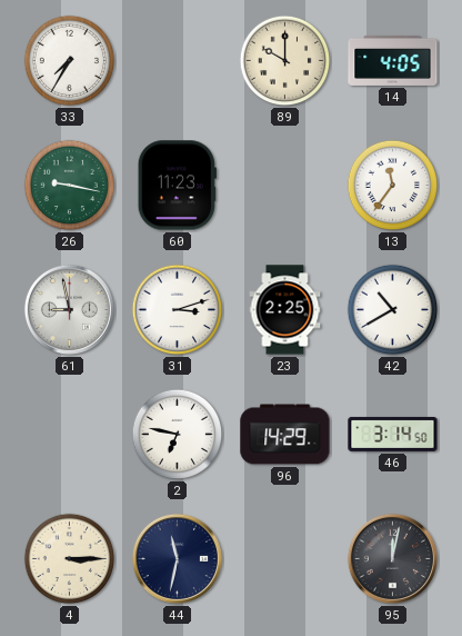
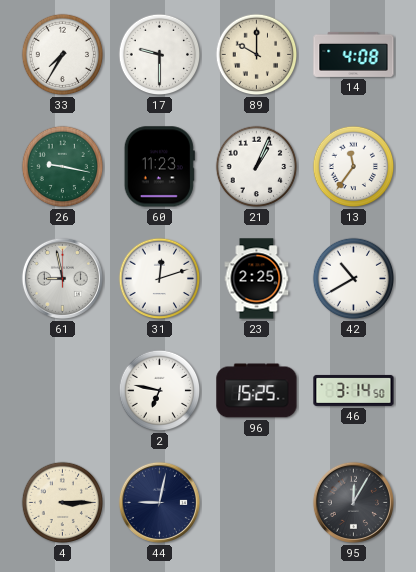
17: none -> 9:30
14: 4:05 -> 4:08
21: none -> 1:04
31: 3:12 -> 12:12
96: 14:29 -> 15:25
44: 11:32 -> 9:02
95: 12:02 -> 12:05
